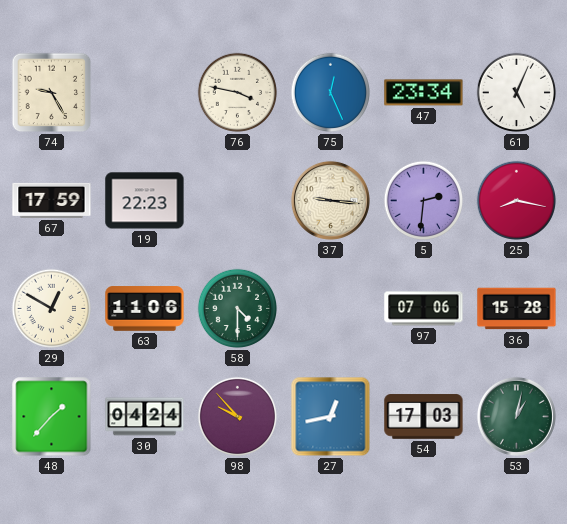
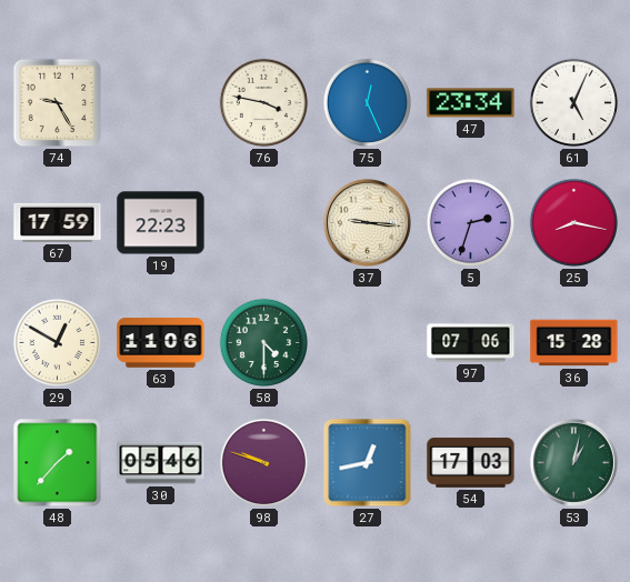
5: 2:31 -> 2:33
30: 04:24 -> 05:46
98: 9:53 -> 9:48
